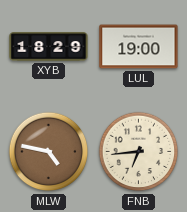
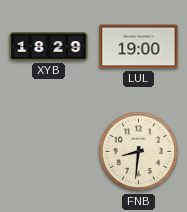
MLW: 4:47 -> none
FNB: 6:44 -> 8:31
